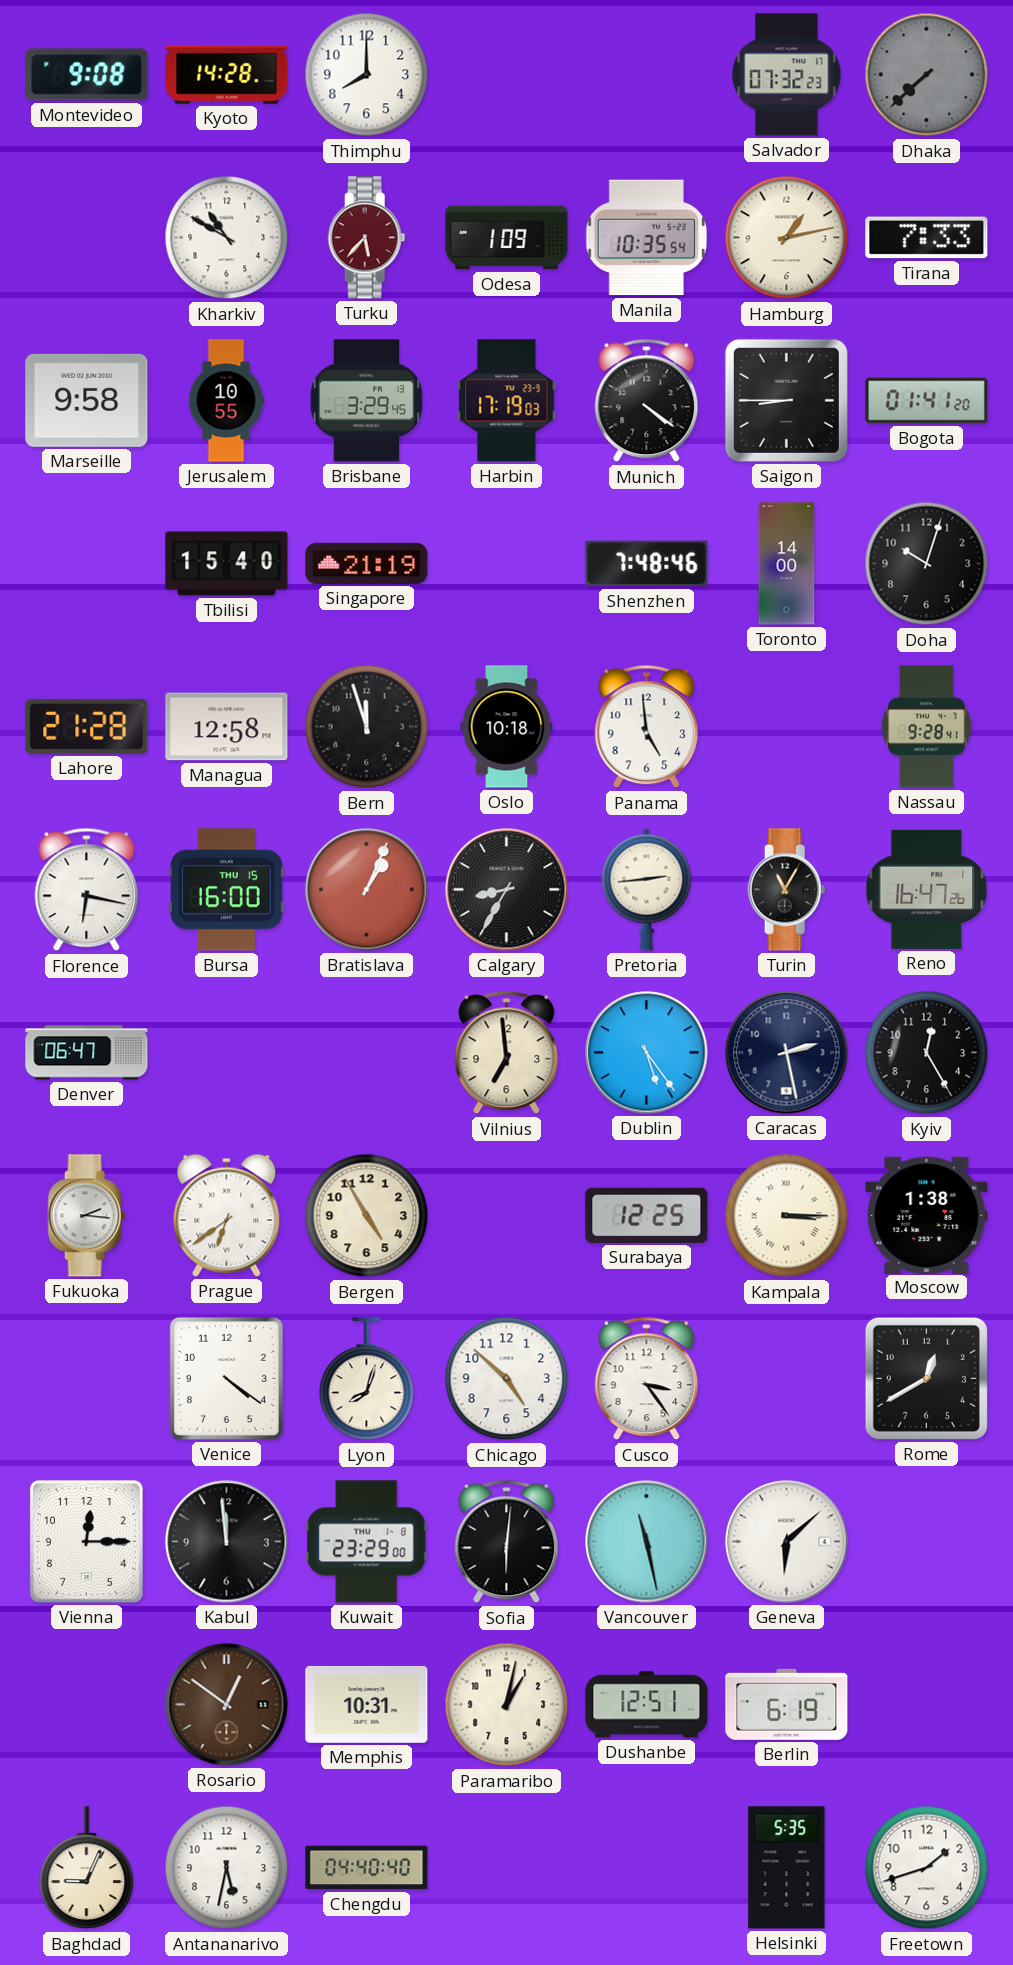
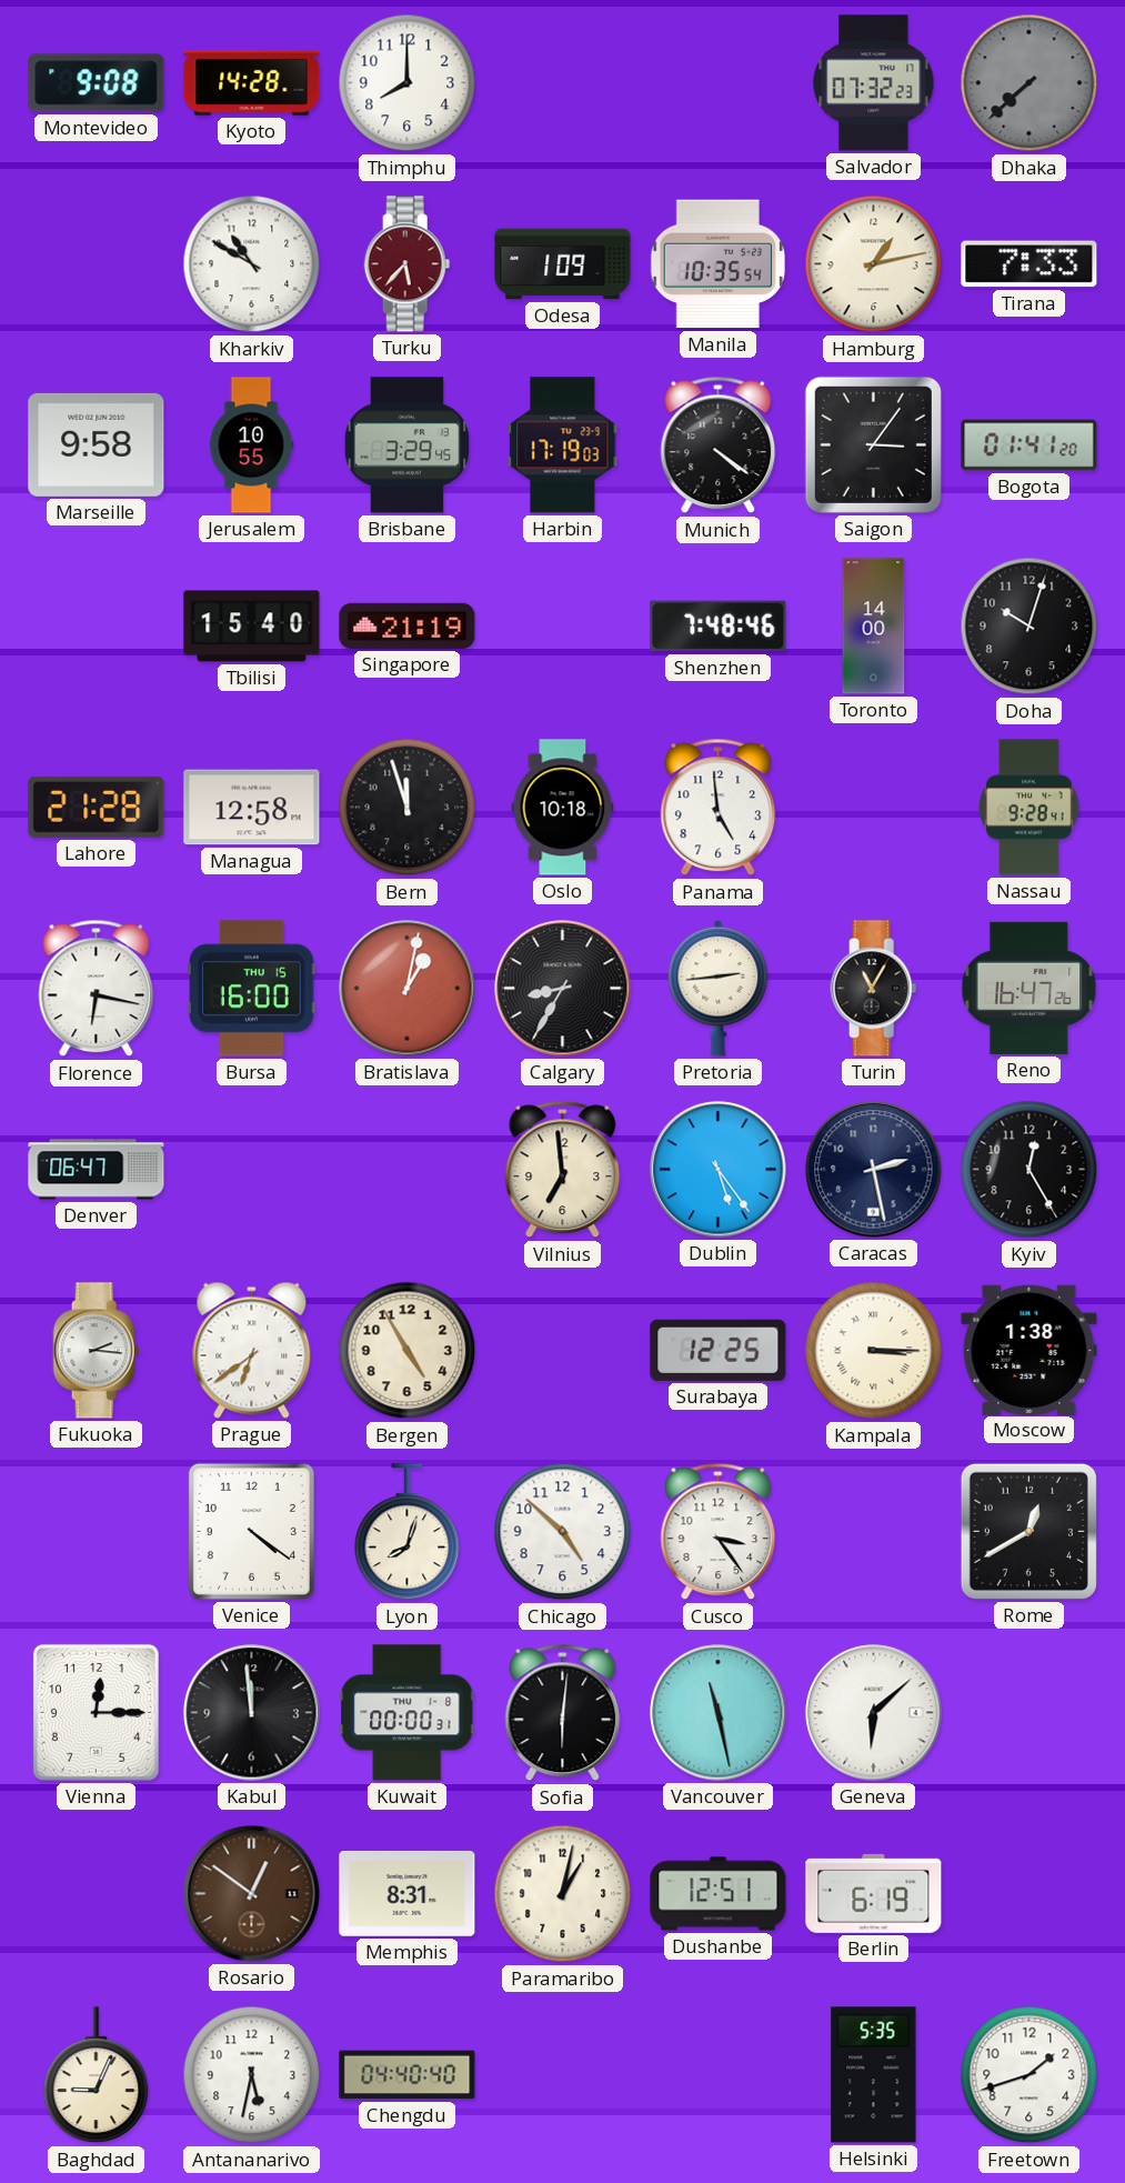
Saigon: 8:45 -> 3:06
Bratislava: 1:04 -> 1:02
Kuwait: 23:29 -> 00:00
Memphis: 10:31 -> 8:31
